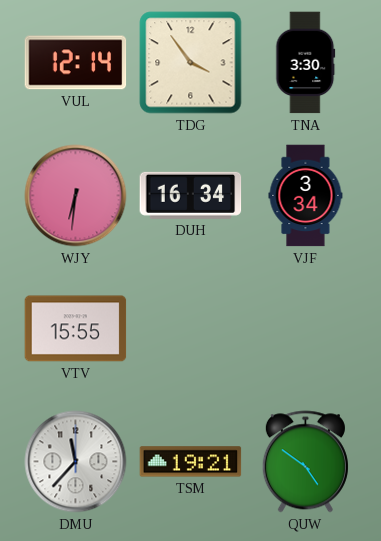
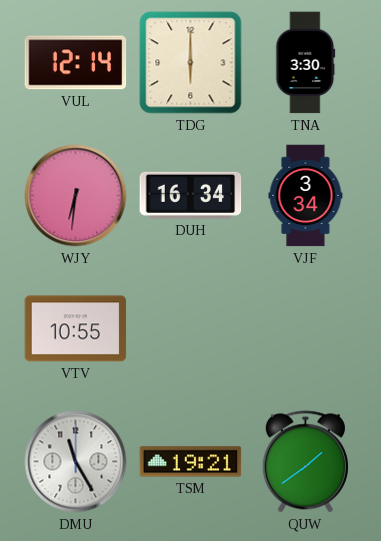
TDG: 3:54 -> 6:00
VTV: 15:55 -> 10:55
DMU: 11:37 -> 11:25
QUW: 4:51 -> 1:39
